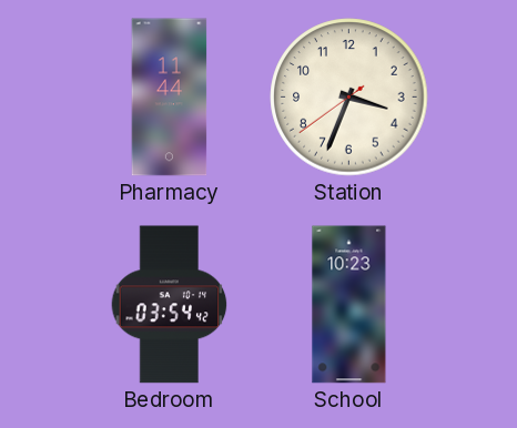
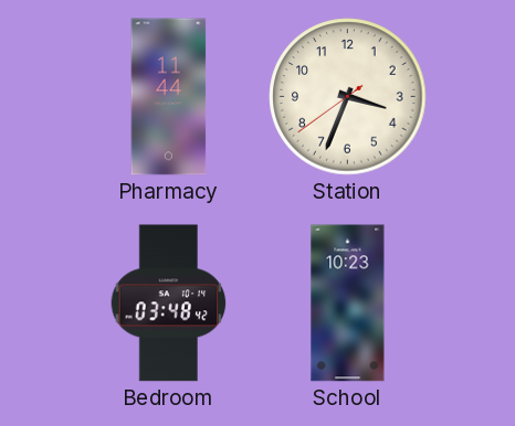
Bedroom: 03:54 -> 03:48
